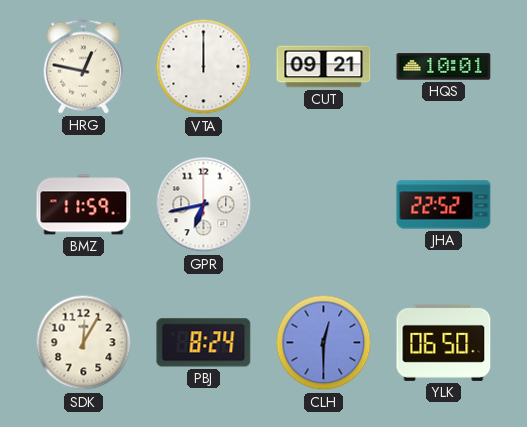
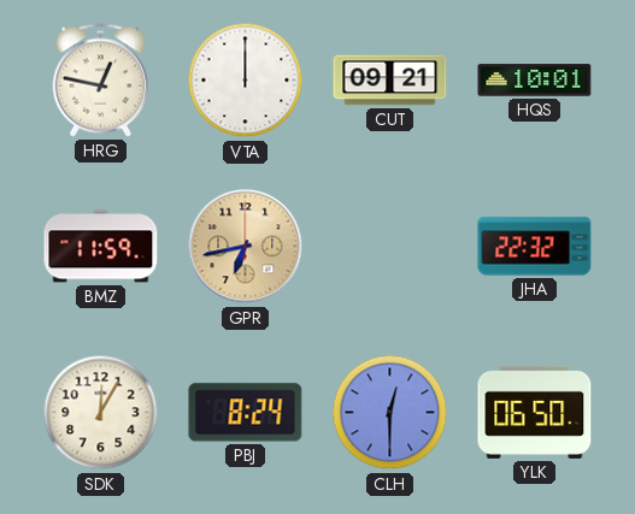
GPR dial: white -> champagne
JHA: 22:52 -> 22:32
